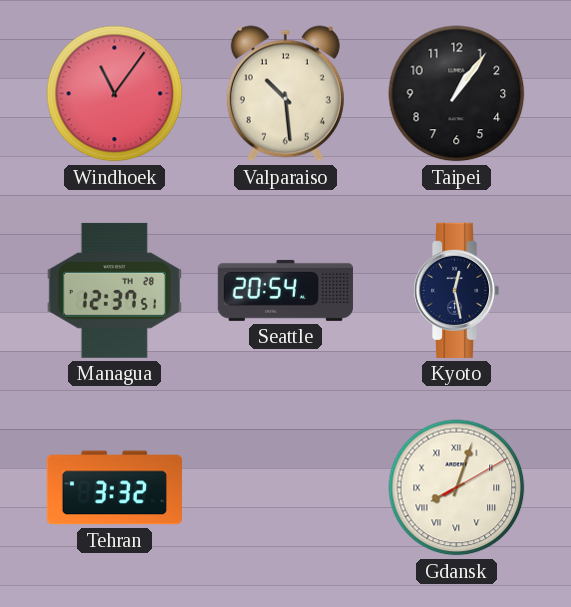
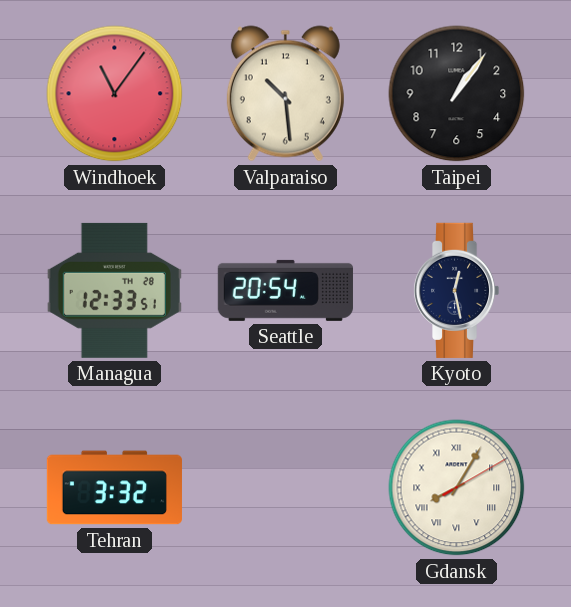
Managua: 12:37 -> 12:33
Gdansk: 8:03 -> 8:05
